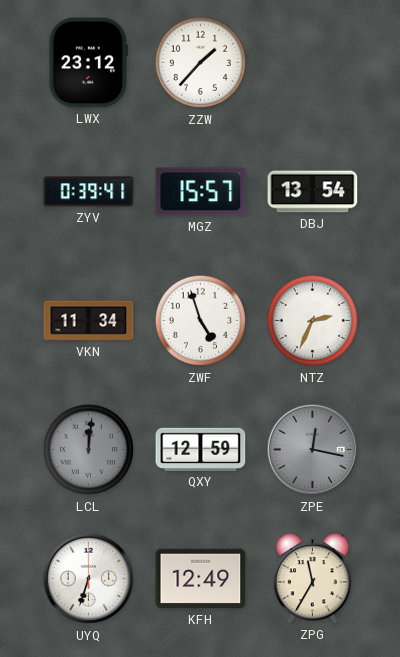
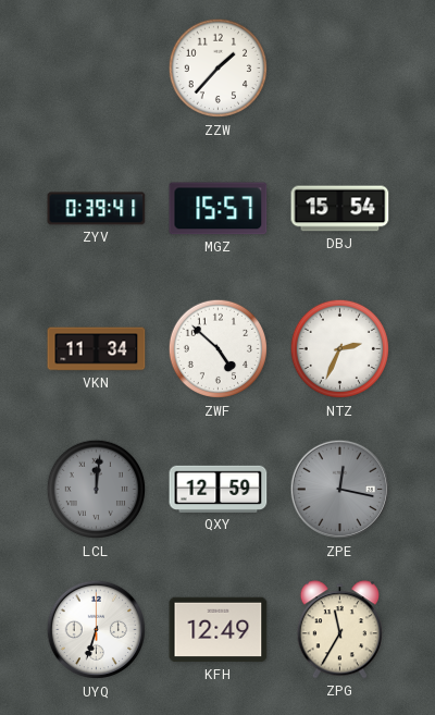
LWX: 23:12 -> none
DBJ: 13:54 -> 15:54
ZWF: 4:57 -> 4:52
